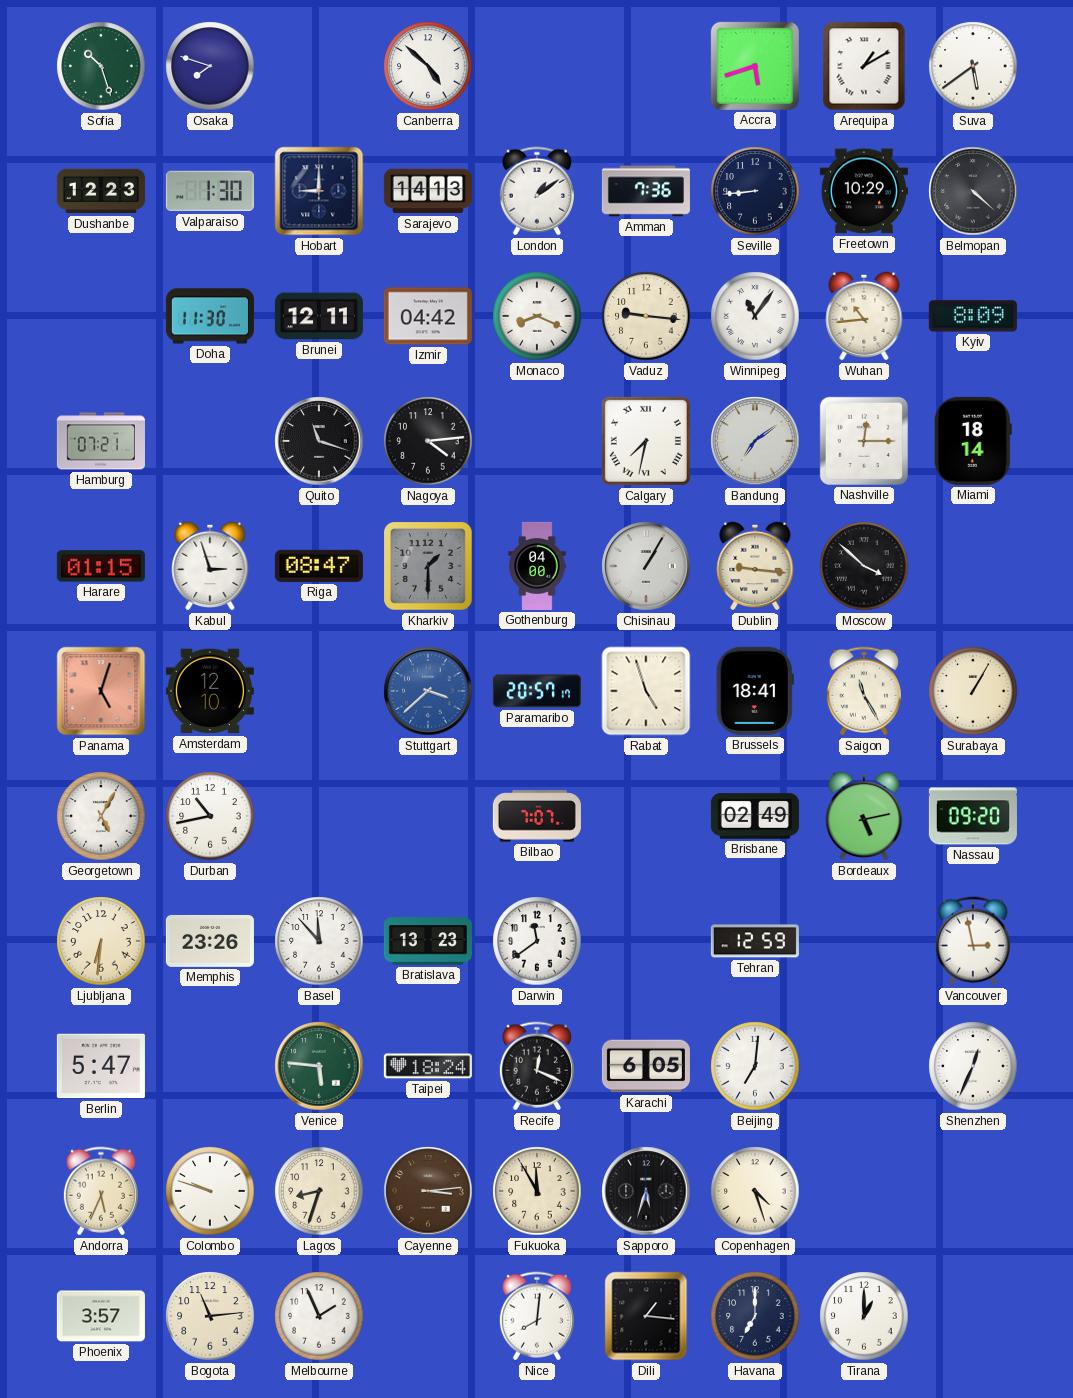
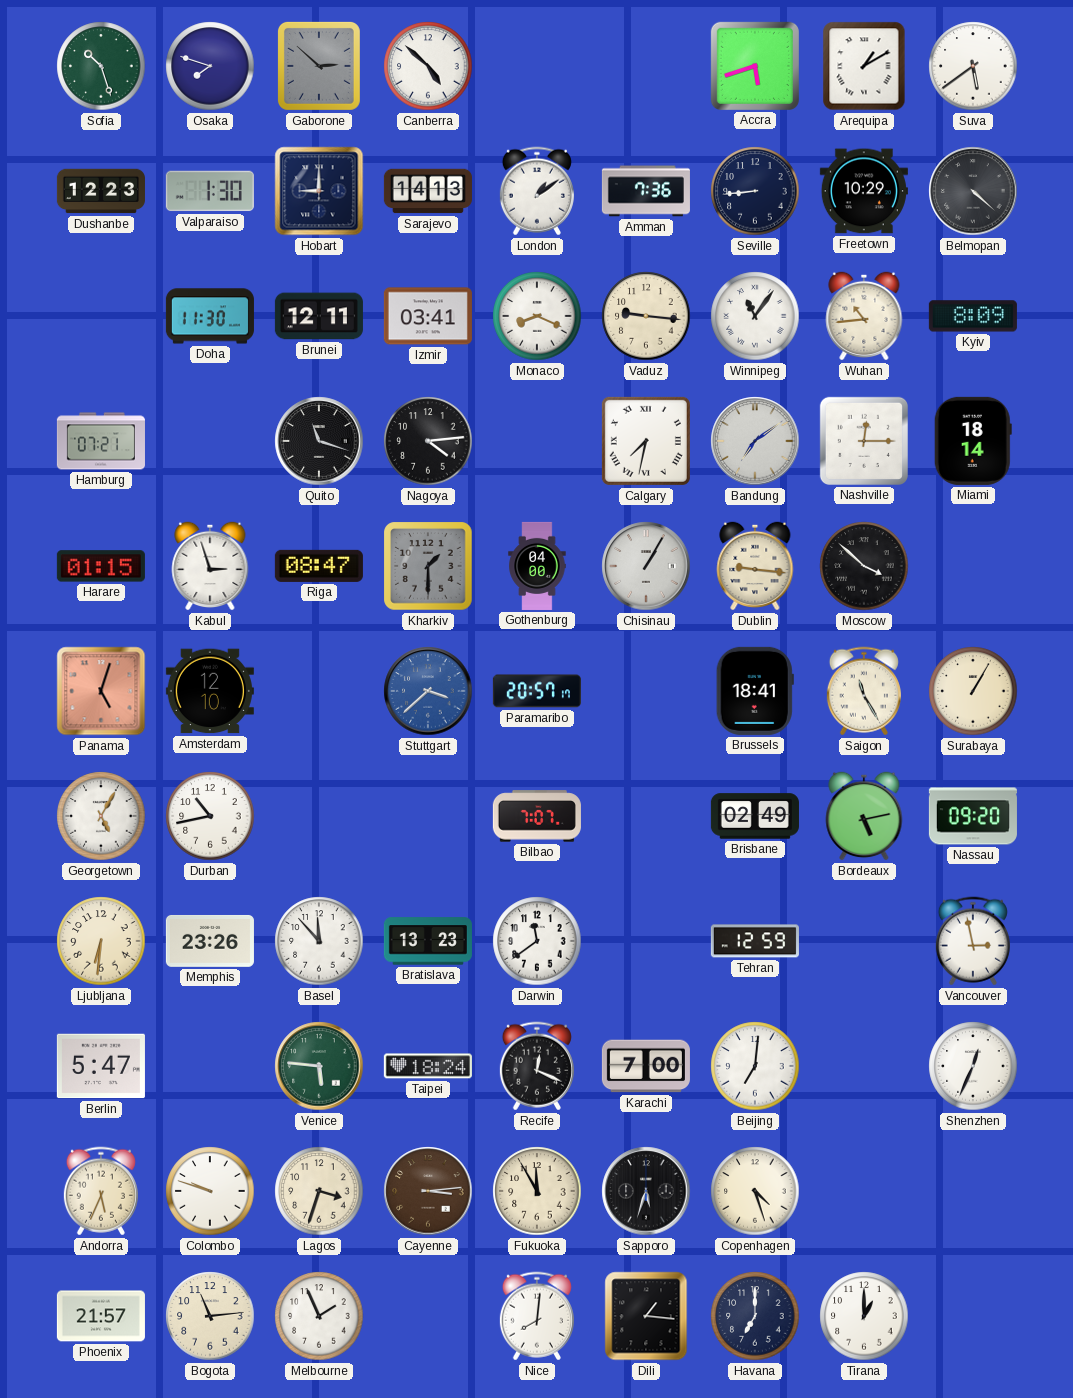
Gaborone: none -> 2:52
Izmir: 04:42 -> 03:41
Rabat: 4:57 -> none
Karachi: 6:05 -> 7:00
Lagos: 8:33 -> 3:33
Phoenix: 3:57 -> 21:57
